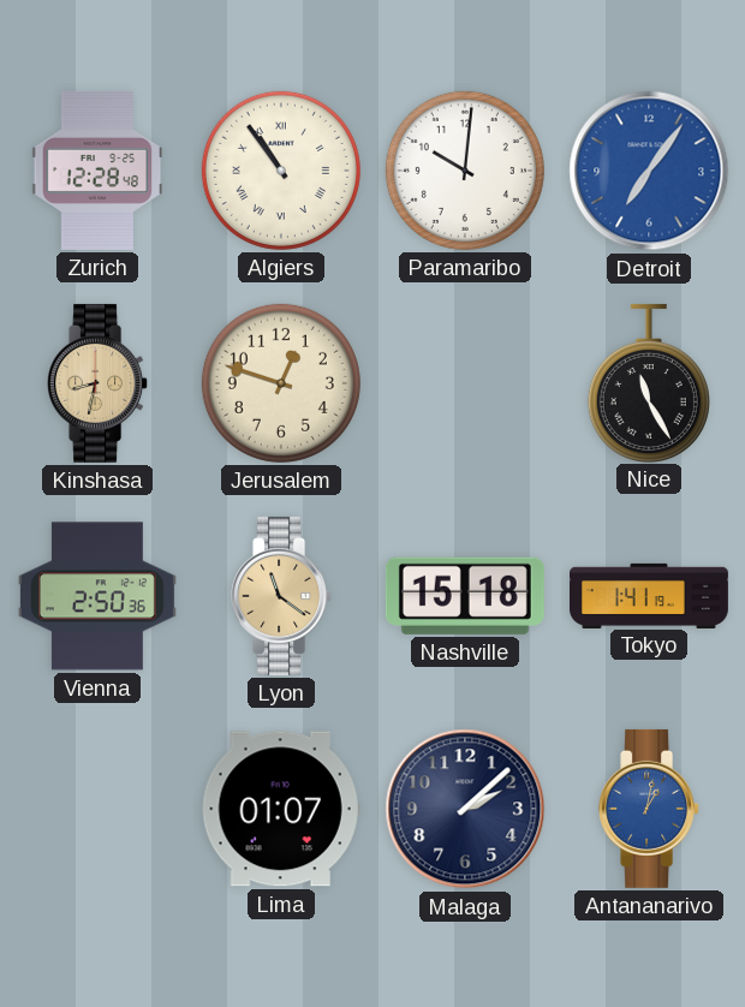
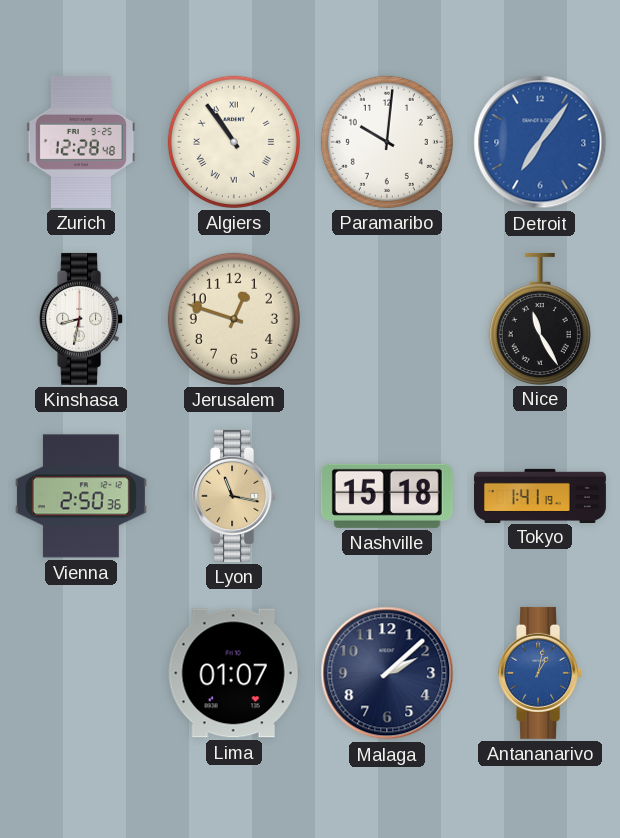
Kinshasa dial: champagne -> white
Lyon: 11:21 -> 11:17
